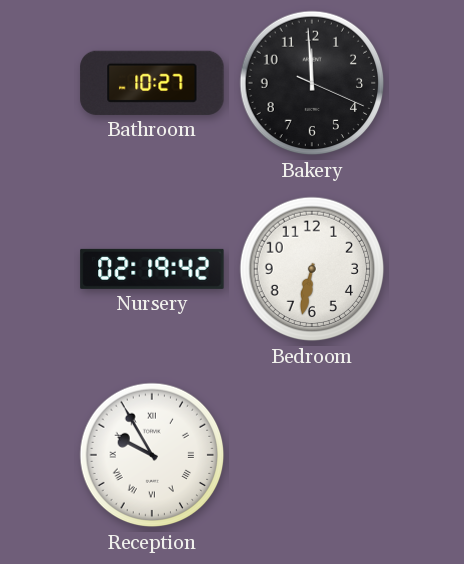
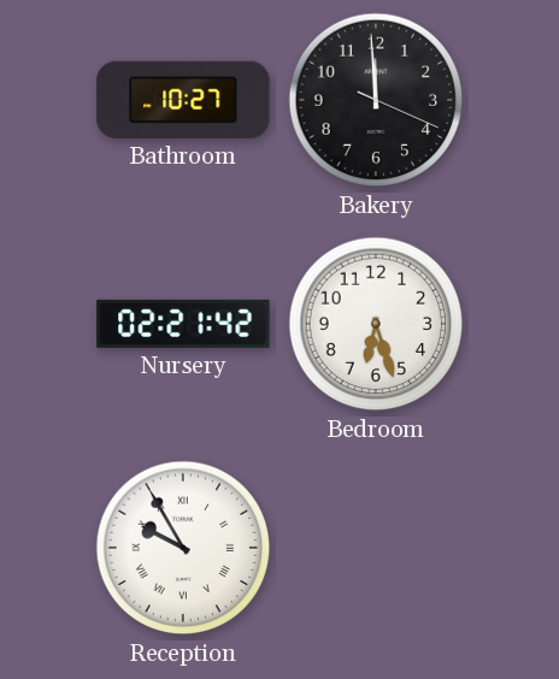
Nursery: 02:19 -> 02:21
Bedroom: 6:32 -> 6:27
